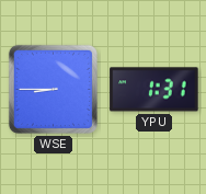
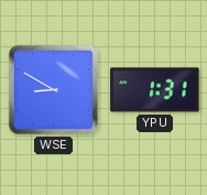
WSE: 8:45 -> 8:50
